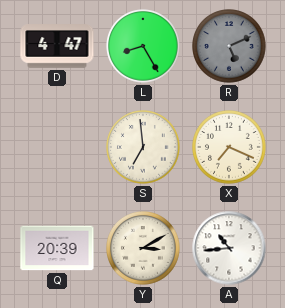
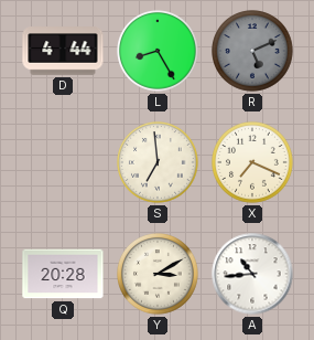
D: 4:47 -> 4:44
Q: 20:39 -> 20:28
